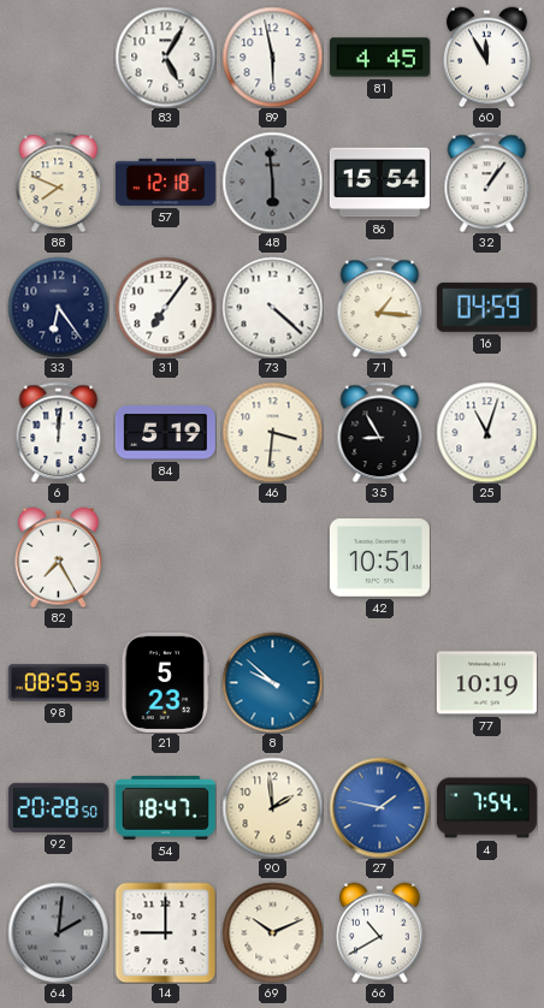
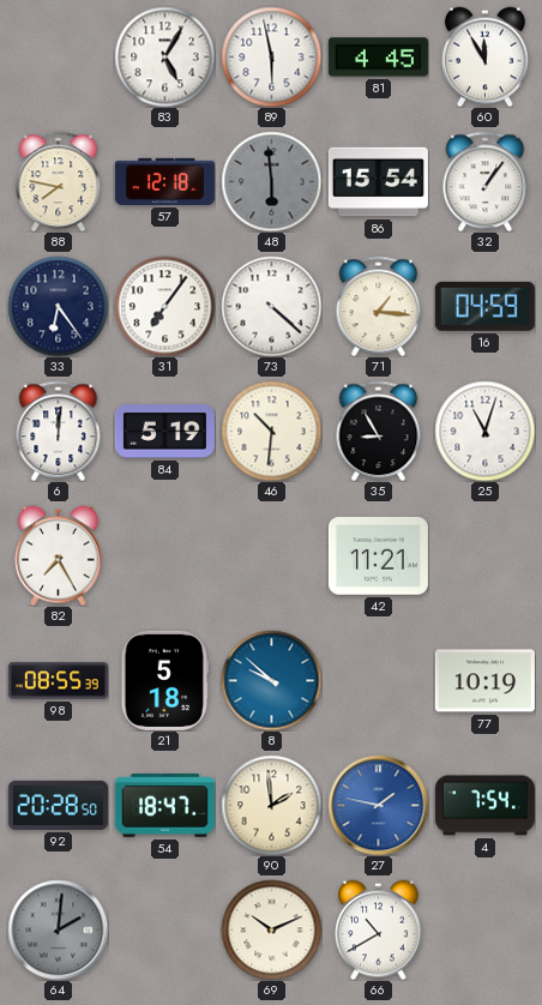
88: 7:49 -> 7:47
46: 3:31 -> 10:31
42: 10:51 -> 11:21
21: 5:23 -> 5:18
14: 9:00 -> none
